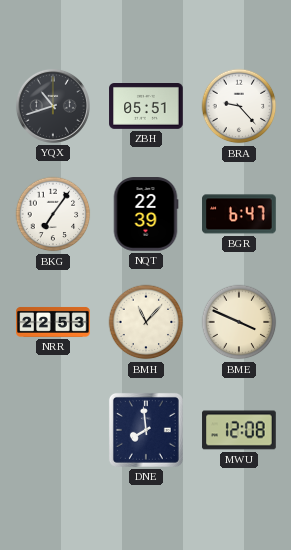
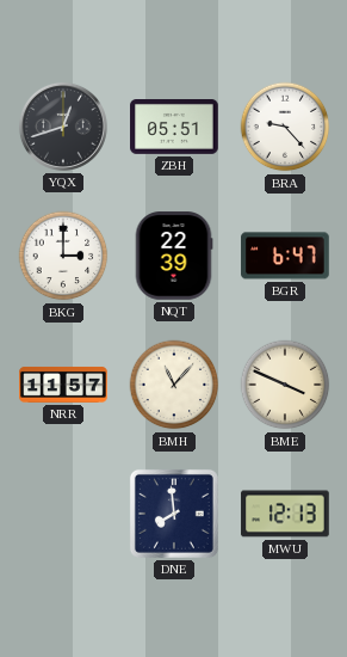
YQX: 10:42 -> 12:42
BKG: 7:06 -> 3:00
NRR: 22:53 -> 11:57
MWU: 12:08 -> 12:13
